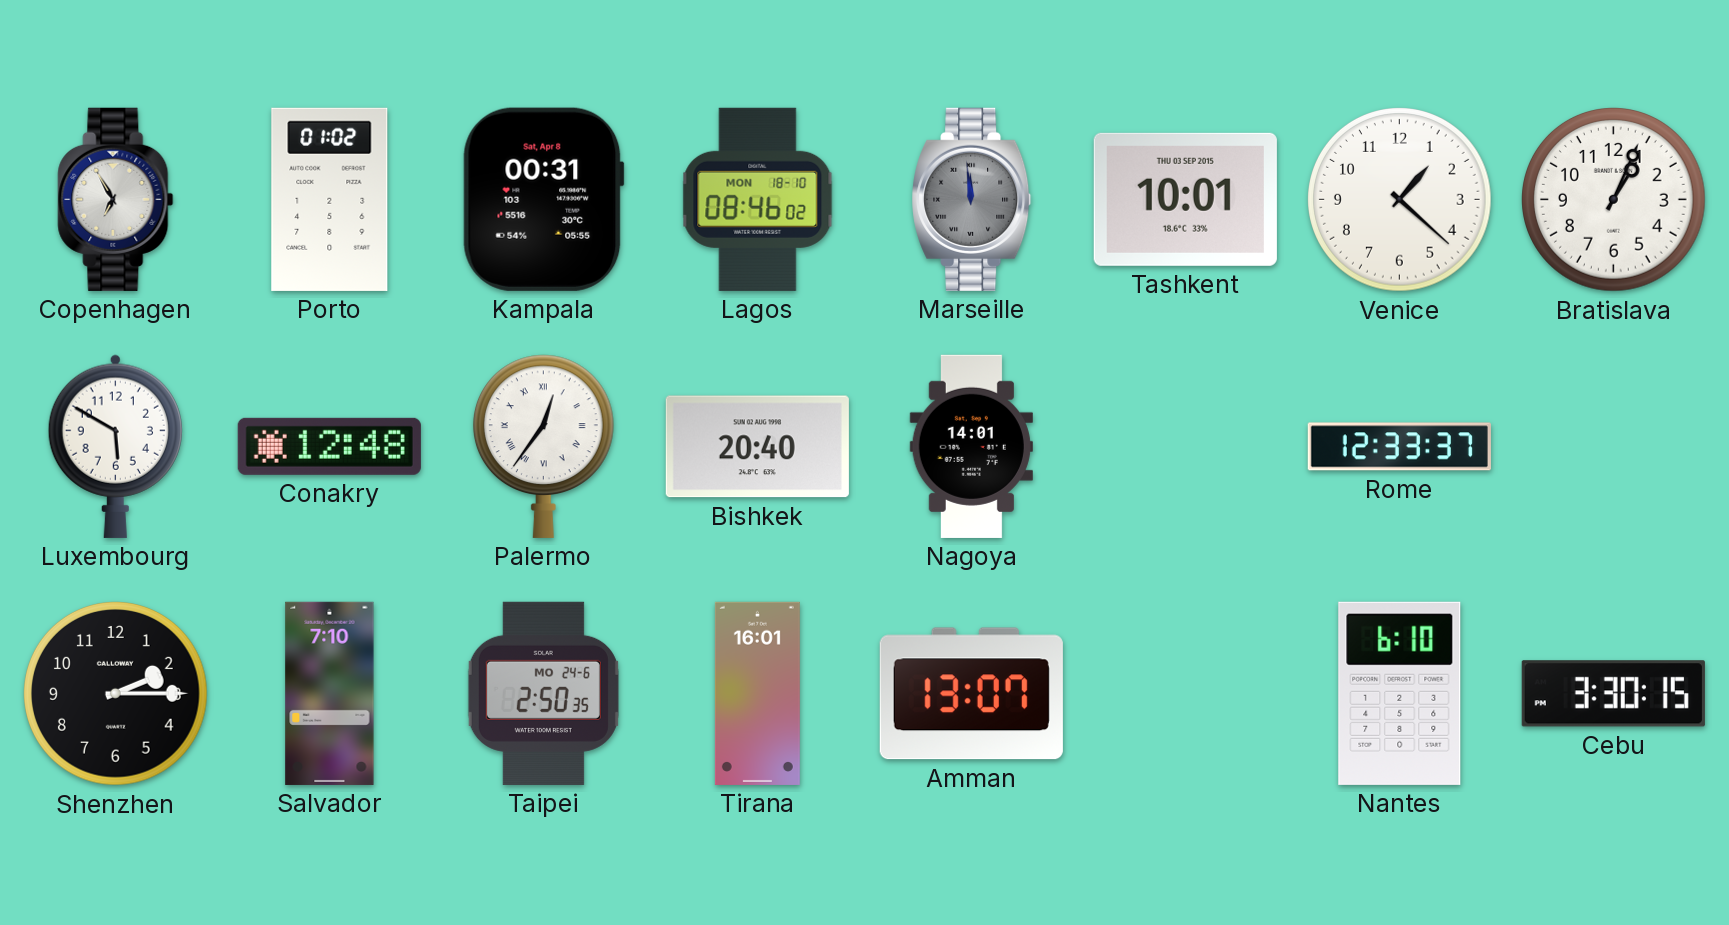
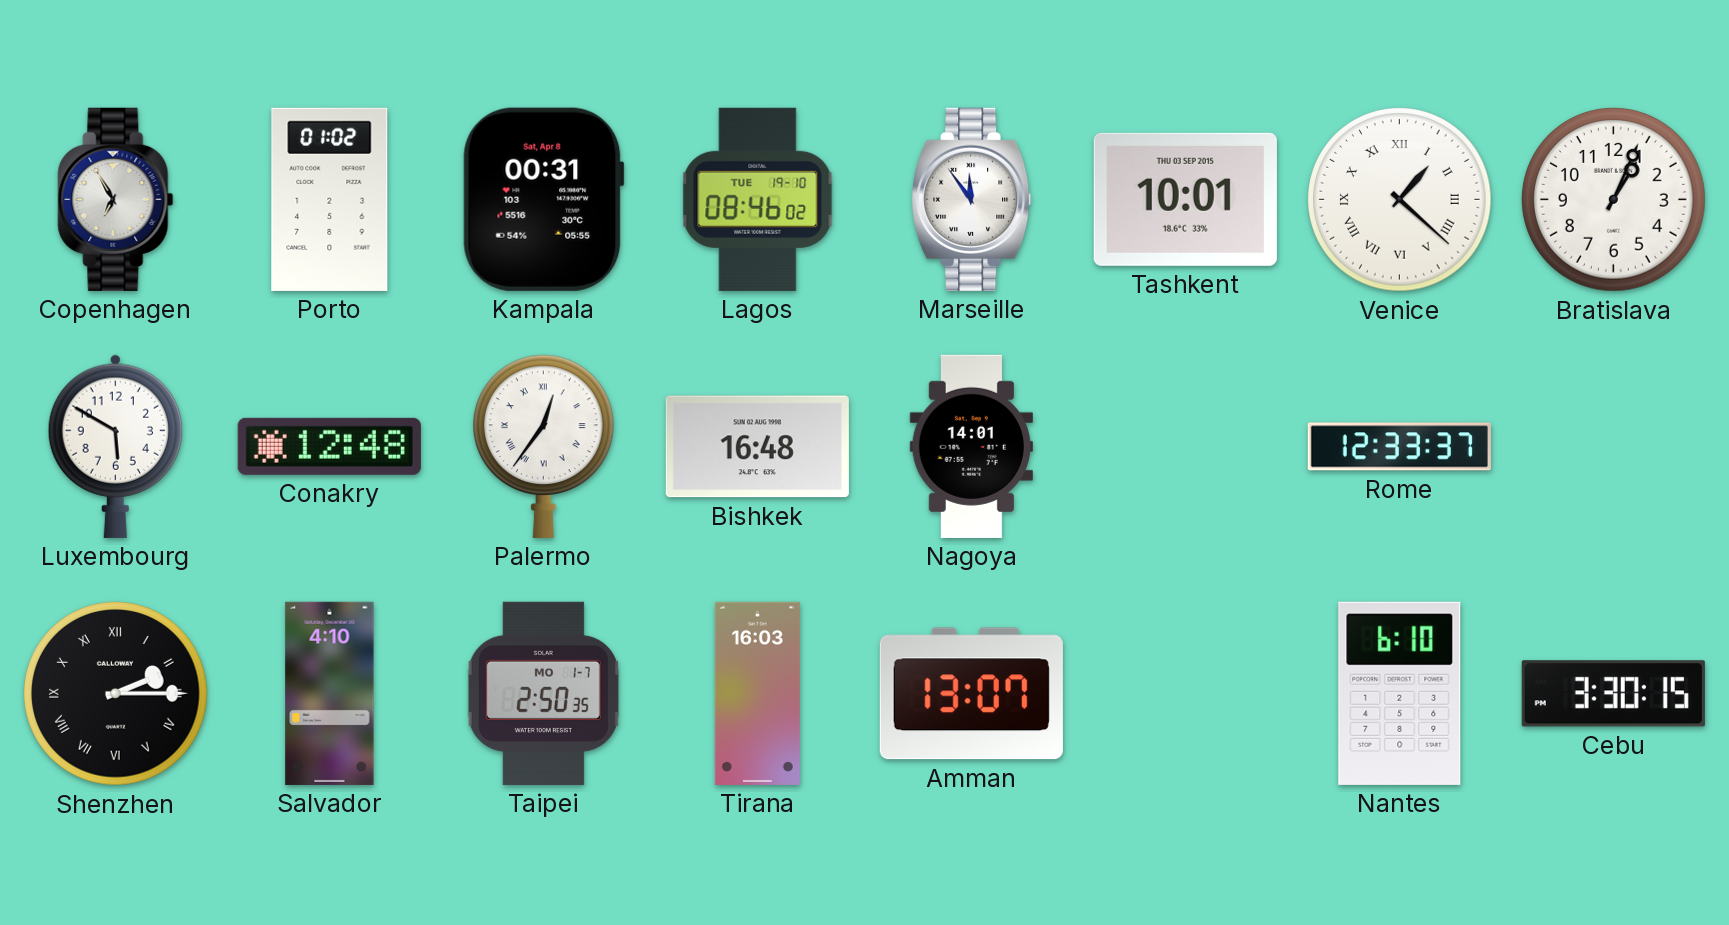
Lagos date: MON 18-10 -> TUE 19-10
Marseille: 11:59 -> 11:54
Marseille dial: grey -> white
Venice numerals: Arabic -> Roman
Bishkek: 20:40 -> 16:48
Shenzhen numerals: Arabic -> Roman
Salvador: 7:10 -> 4:10
Taipei date: MO 24-6 -> MO 1-7
Tirana: 16:01 -> 16:03
